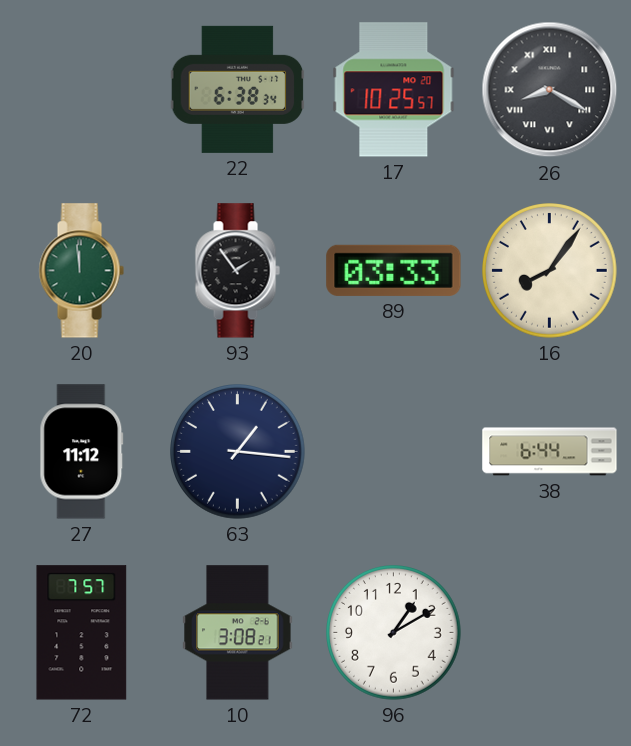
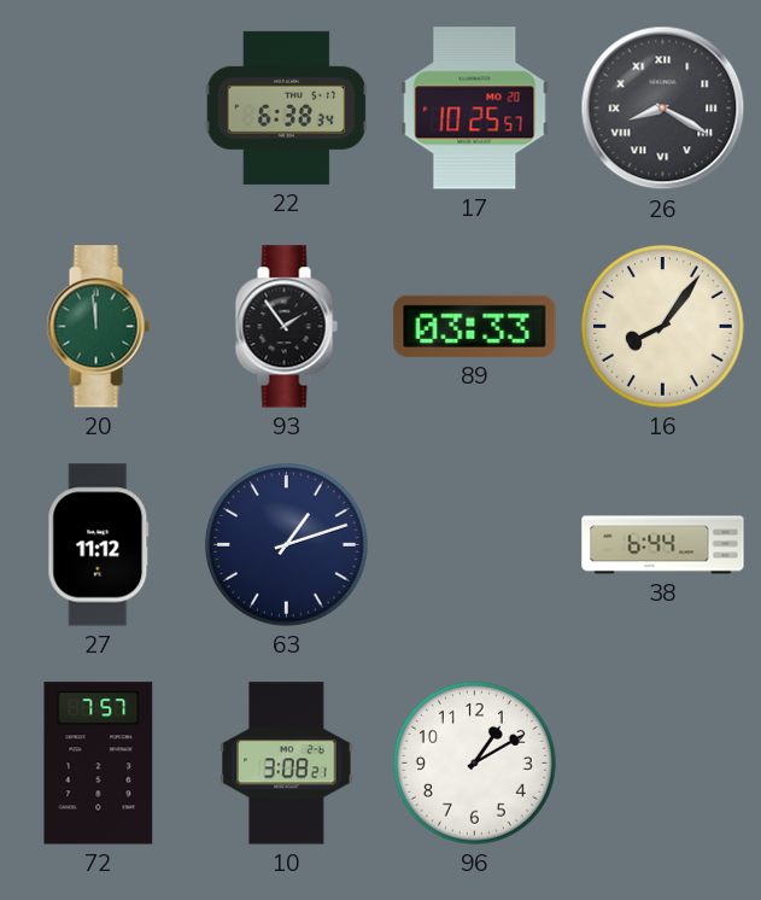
63: 1:16 -> 1:12
